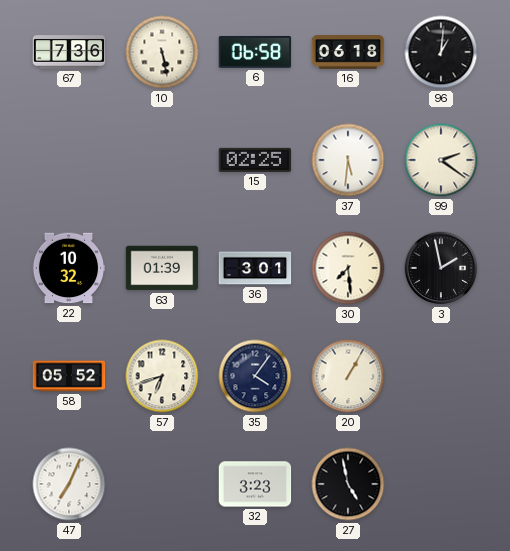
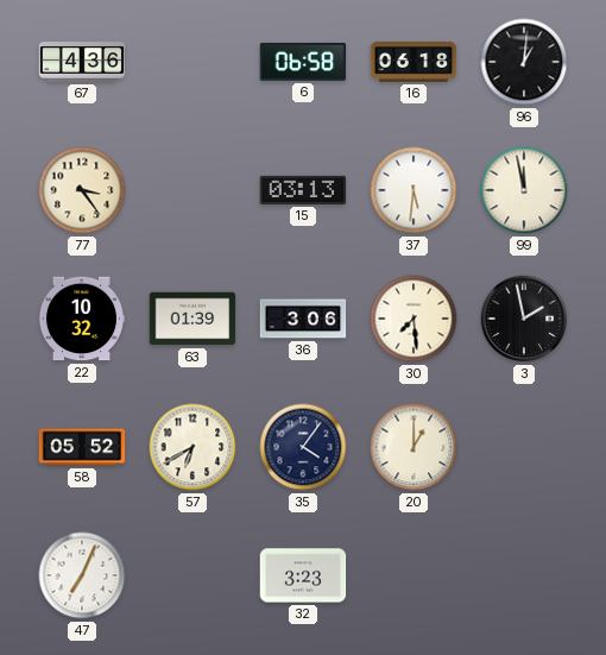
67: 7:36 -> 4:36
10: 5:28 -> none
77: none -> 3:24
15: 02:25 -> 03:13
99: 2:21 -> 11:58
36: 3:01 -> 3:06
57: 6:42 -> 6:40
20: 1:05 -> 1:00
27: 4:58 -> none
